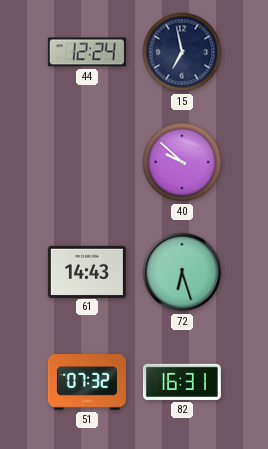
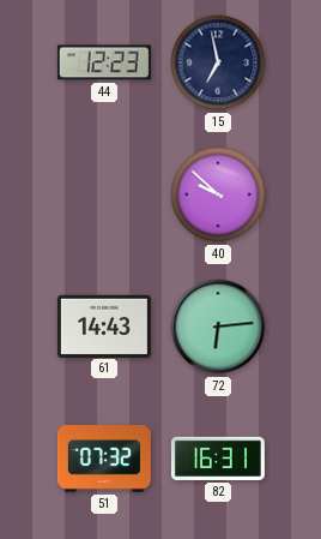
44: 12:24 -> 12:23
72: 6:27 -> 6:14
